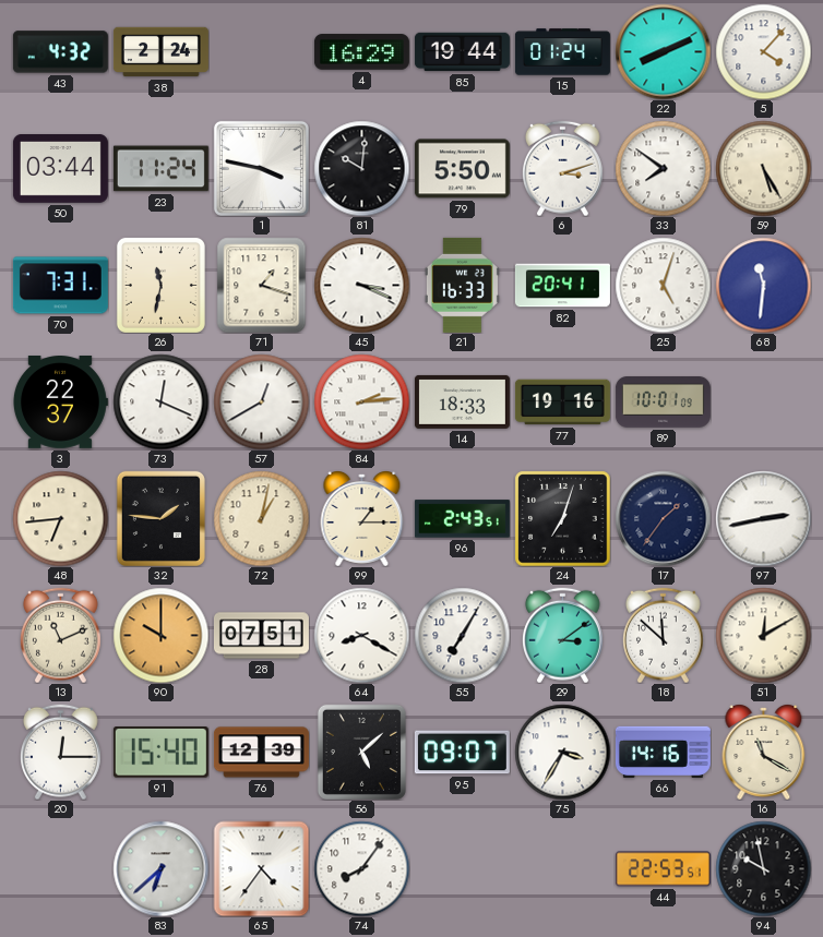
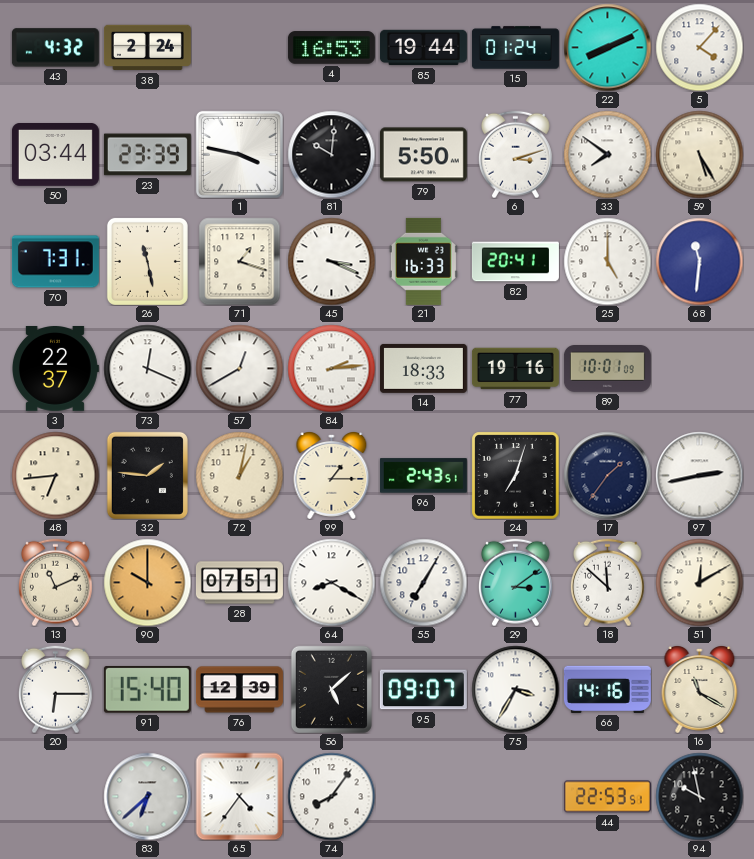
4: 16:29 -> 16:53
23: 11:24 -> 23:39
26: 11:32 -> 11:28
25: 5:03 -> 5:00
20: 12:15 -> 6:15
